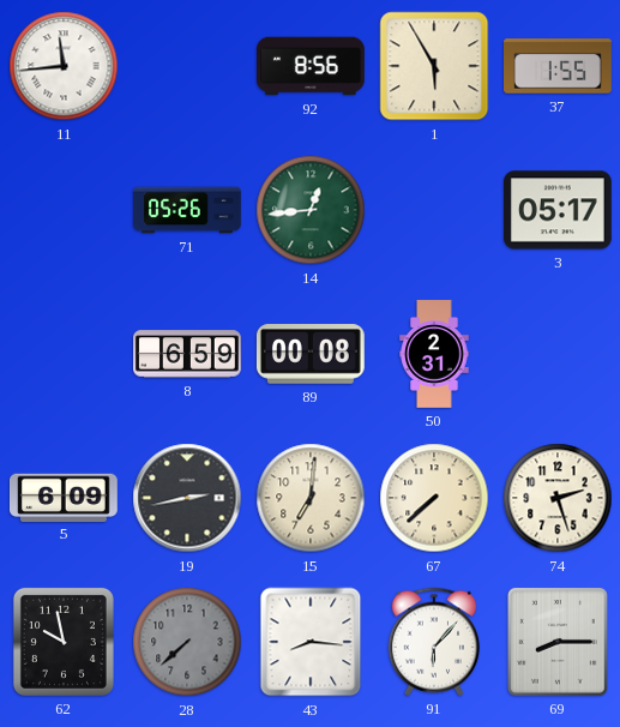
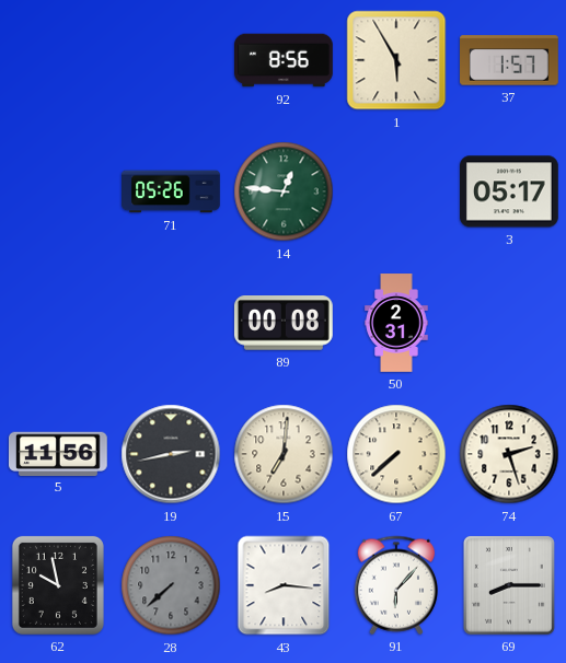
11: 11:44 -> none
37: 1:55 -> 1:57
14: 12:44 -> 12:46
8: 6:59 -> none
5: 6:09 -> 11:56
